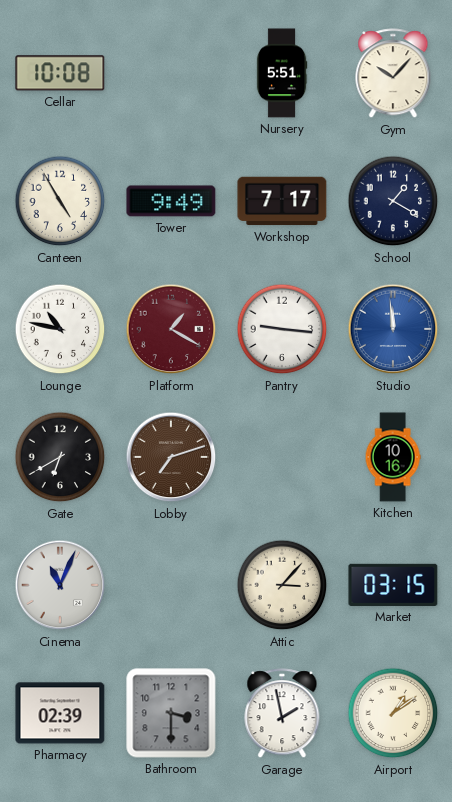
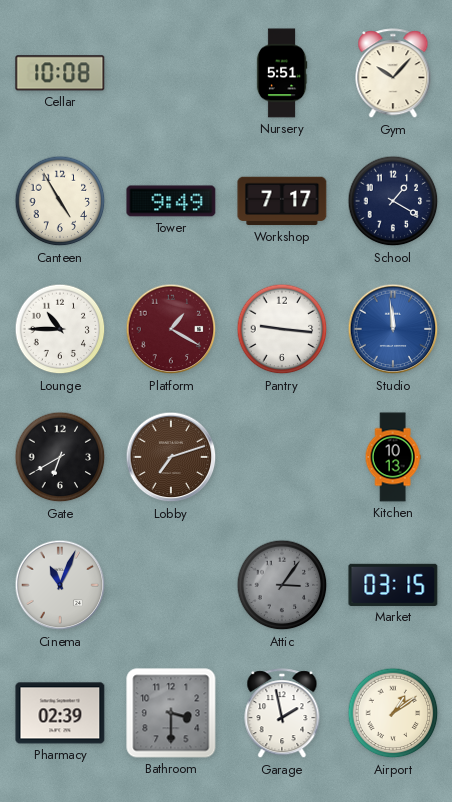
Lounge: 10:47 -> 10:45
Kitchen: 10:16 -> 10:13
Attic: 3:07 -> 3:06
Attic dial: cream -> grey
